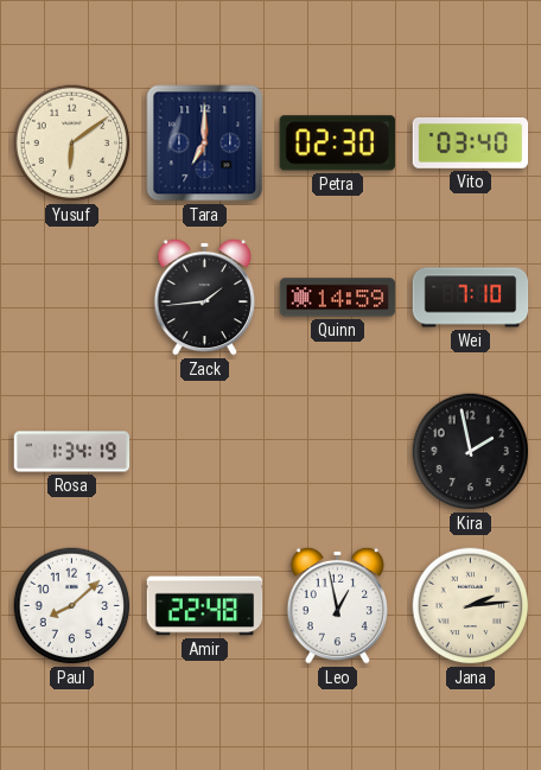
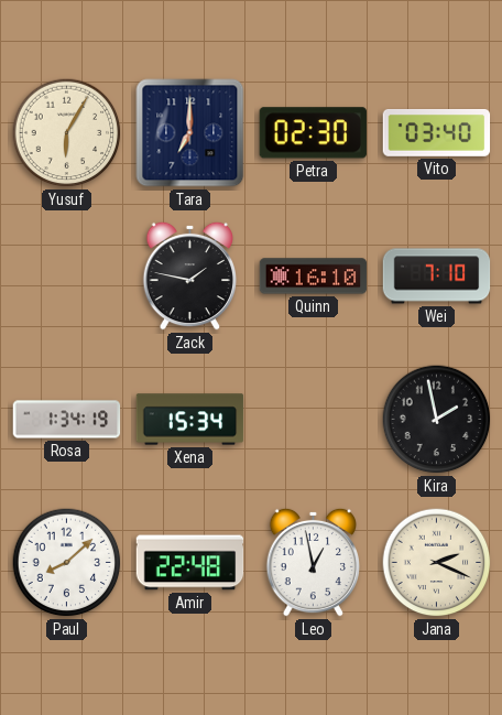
Yusuf: 6:09 -> 6:05
Zack: 1:44 -> 1:47
Quinn: 14:59 -> 16:10
Xena: none -> 15:34
Jana: 2:14 -> 2:19
